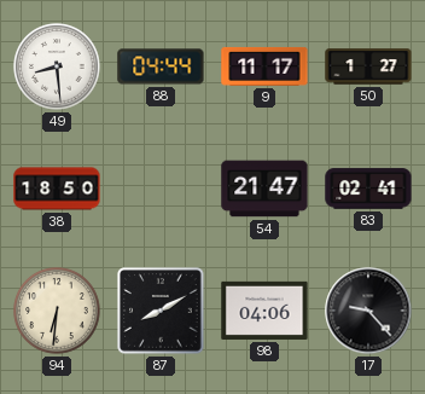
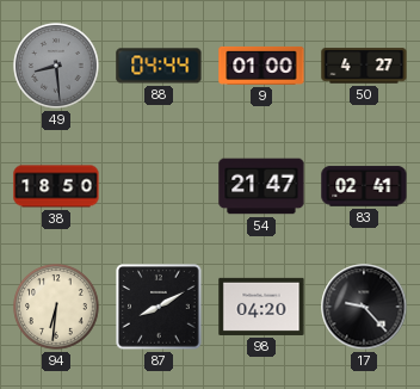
49 dial: white -> grey
9: 11:17 -> 01:00
50: 1:27 -> 4:27
98: 04:06 -> 04:20
